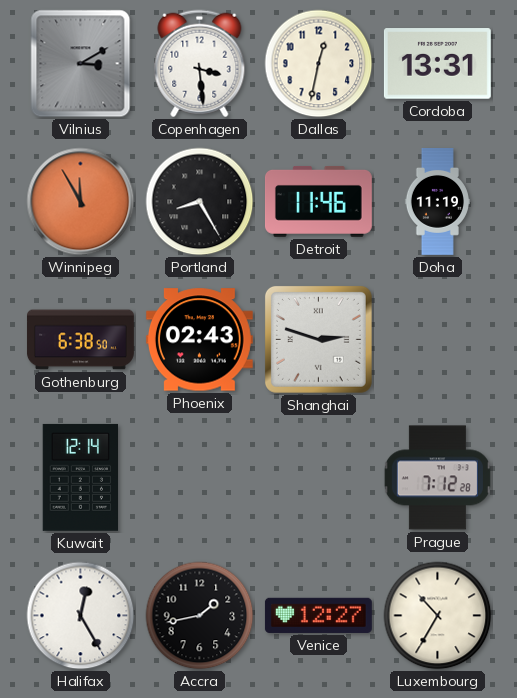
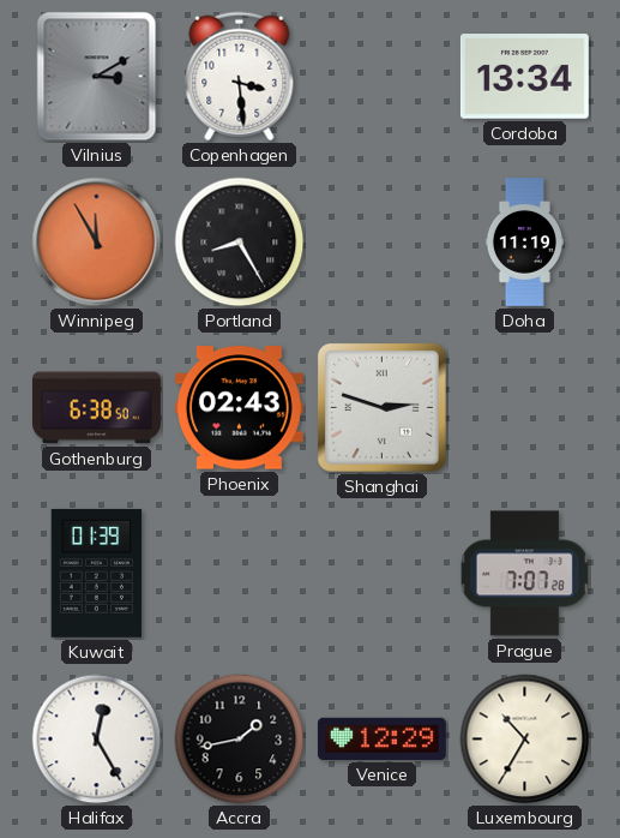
Dallas: 12:32 -> none
Cordoba: 13:31 -> 13:34
Detroit: 11:46 -> none
Kuwait: 12:14 -> 01:39
Prague: 7:12 -> 7:07
Venice: 12:27 -> 12:29
